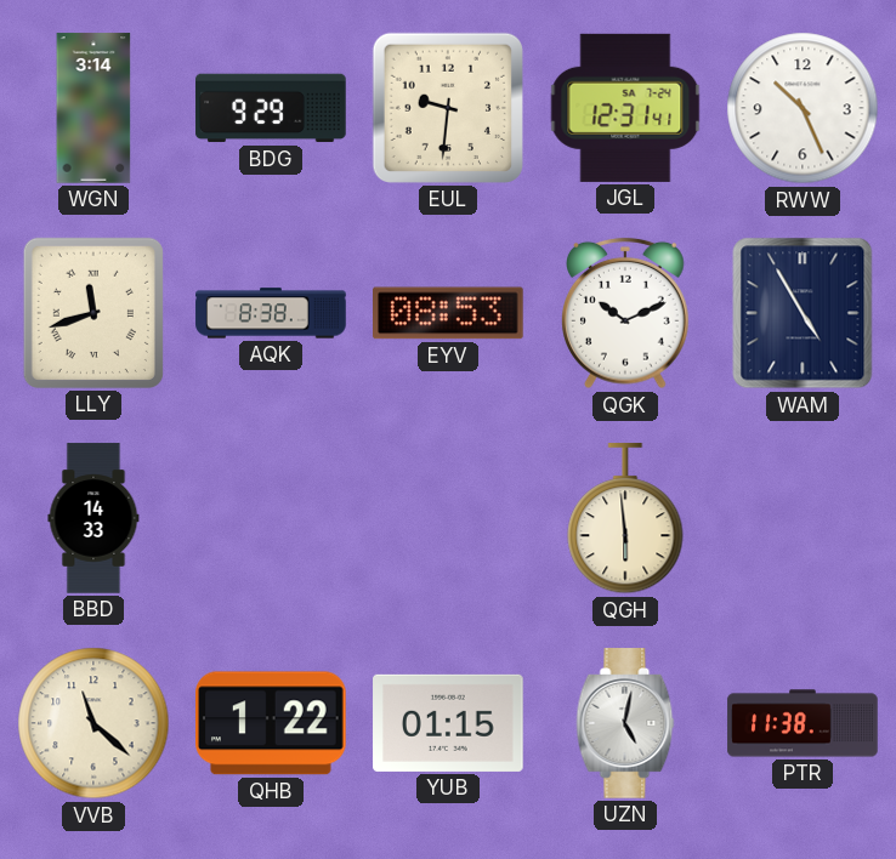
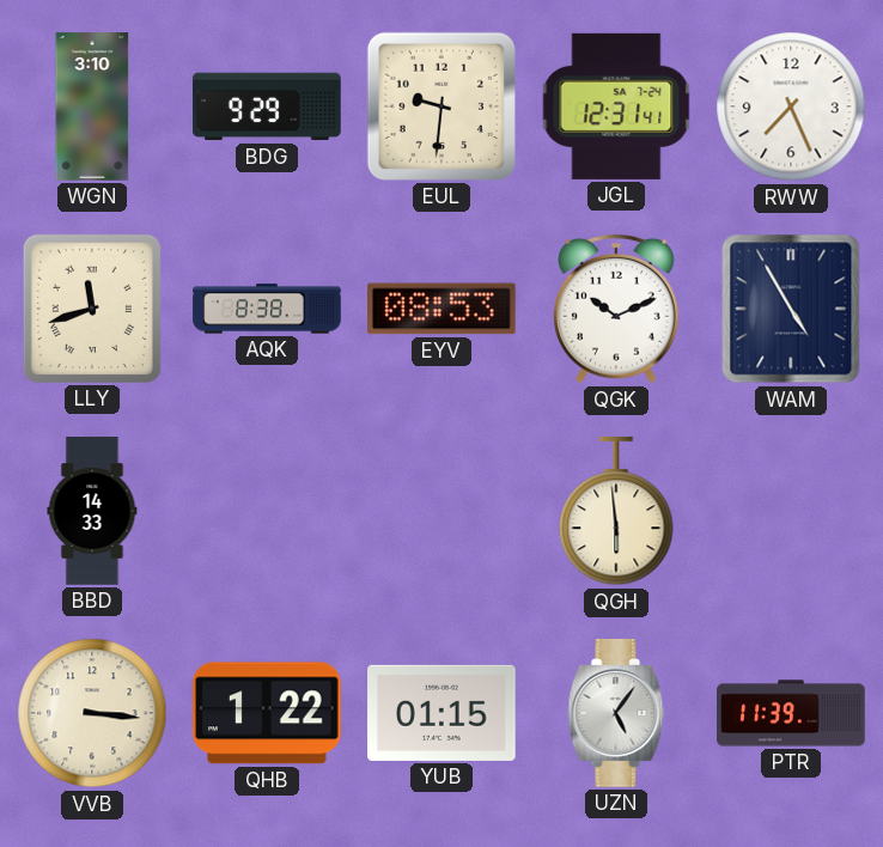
WGN: 3:14 -> 3:10
RWW: 10:26 -> 7:26
VVB: 11:22 -> 3:16
UZN: 5:02 -> 5:06
PTR: 11:38 -> 11:39
